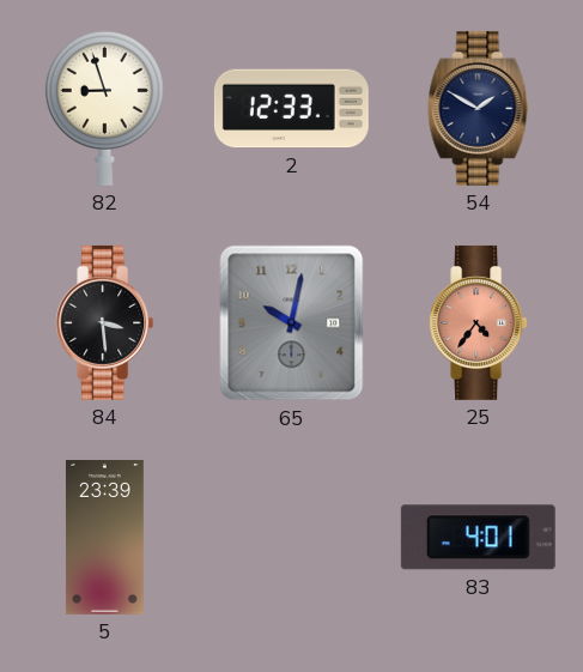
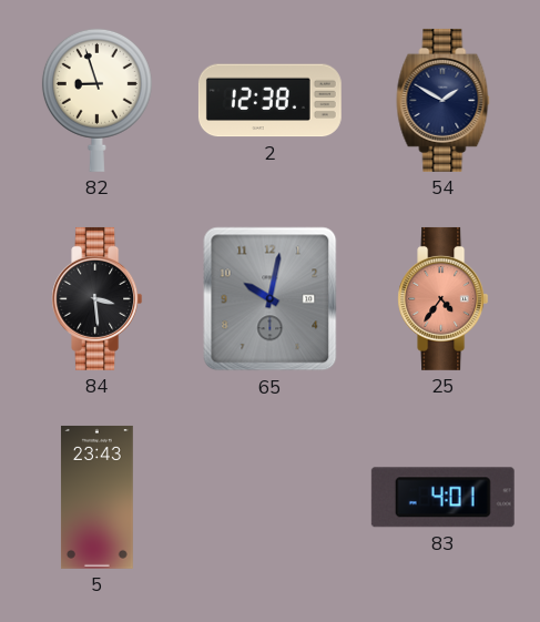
2: 12:33 -> 12:38
5: 23:39 -> 23:43
